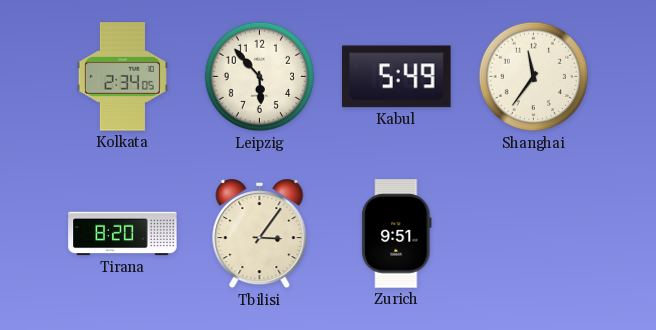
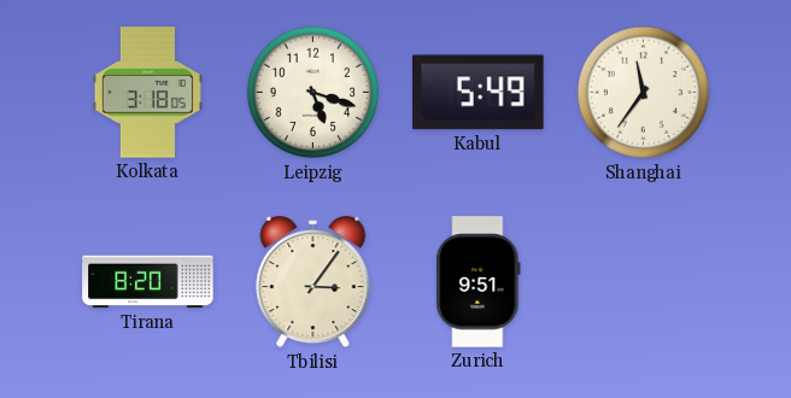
Kolkata: 2:34 -> 3:18
Leipzig: 5:53 -> 5:18
